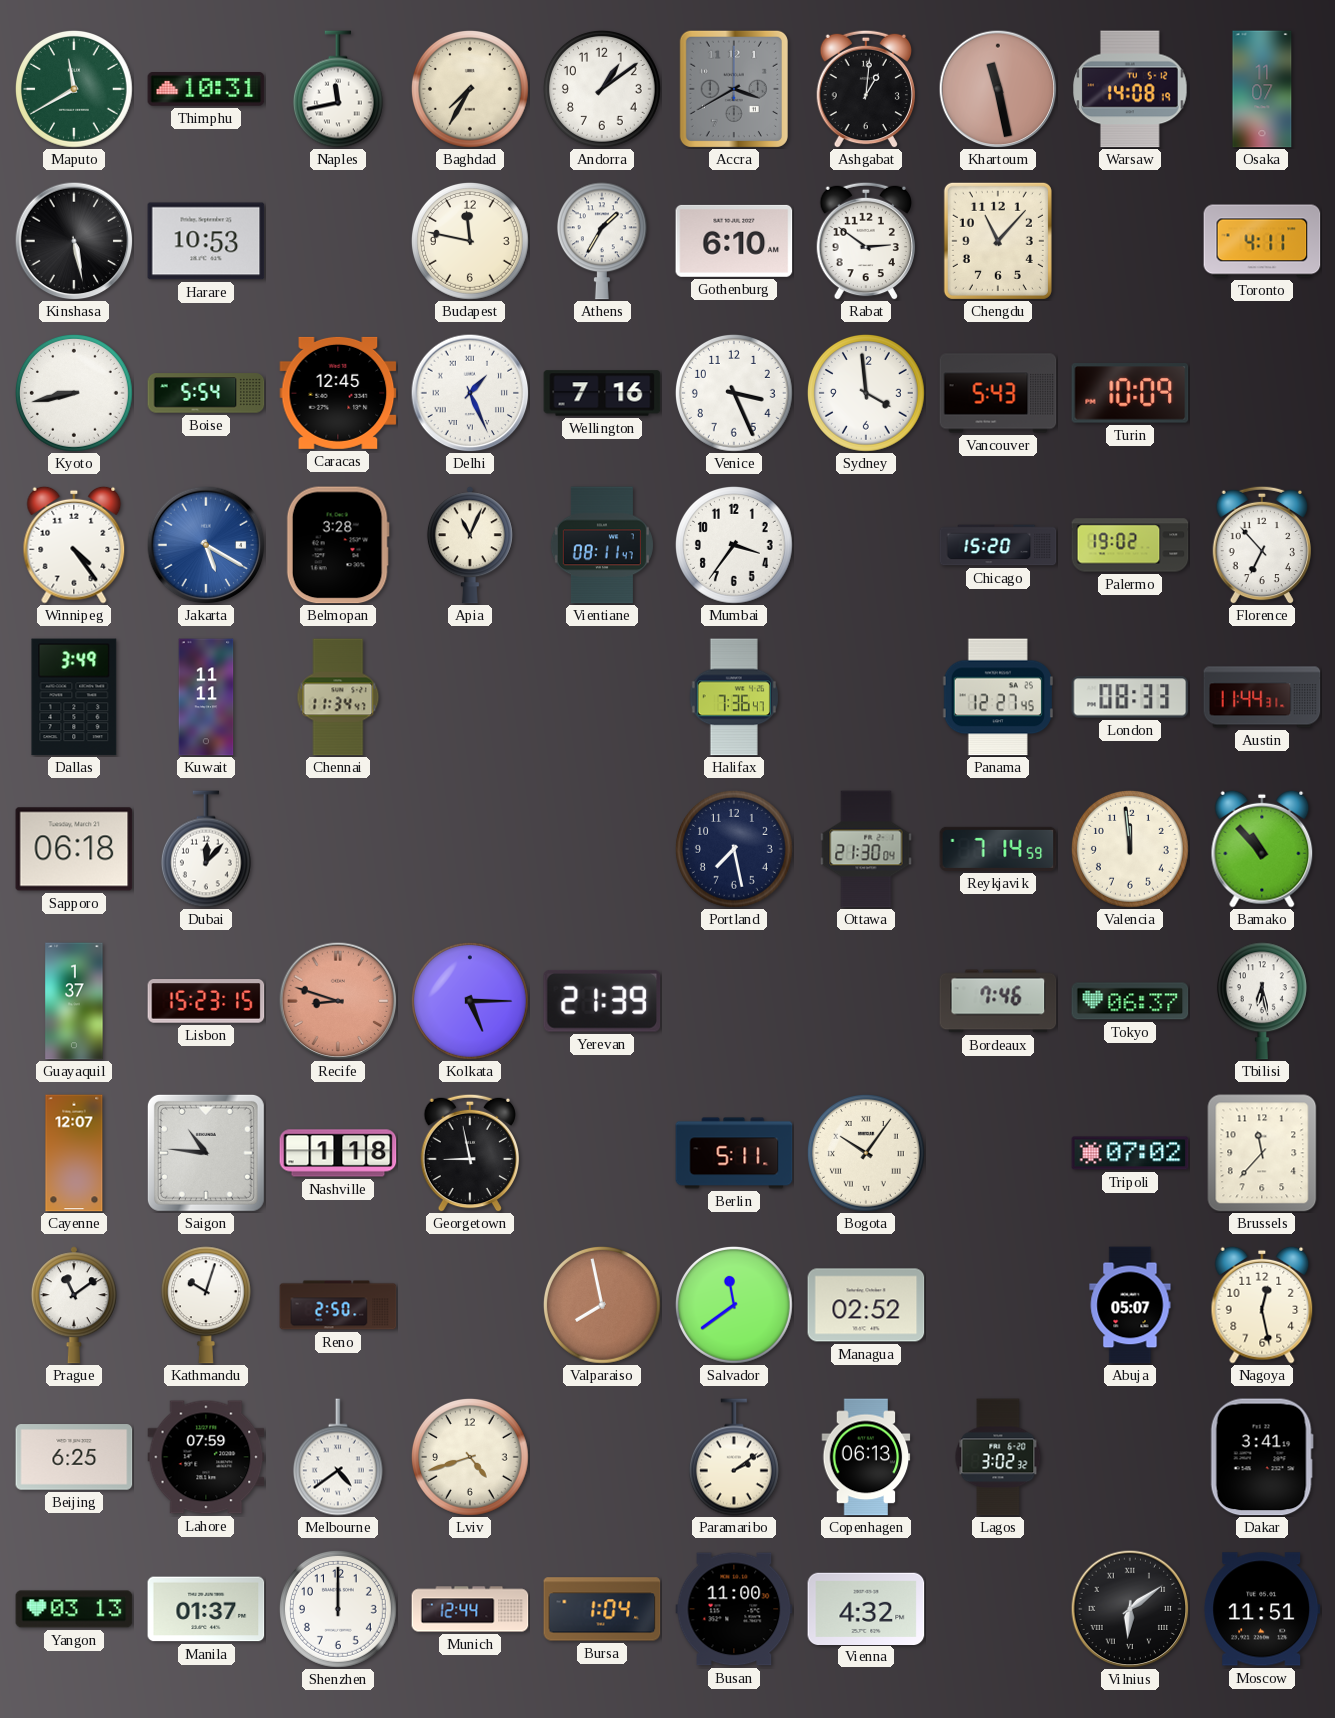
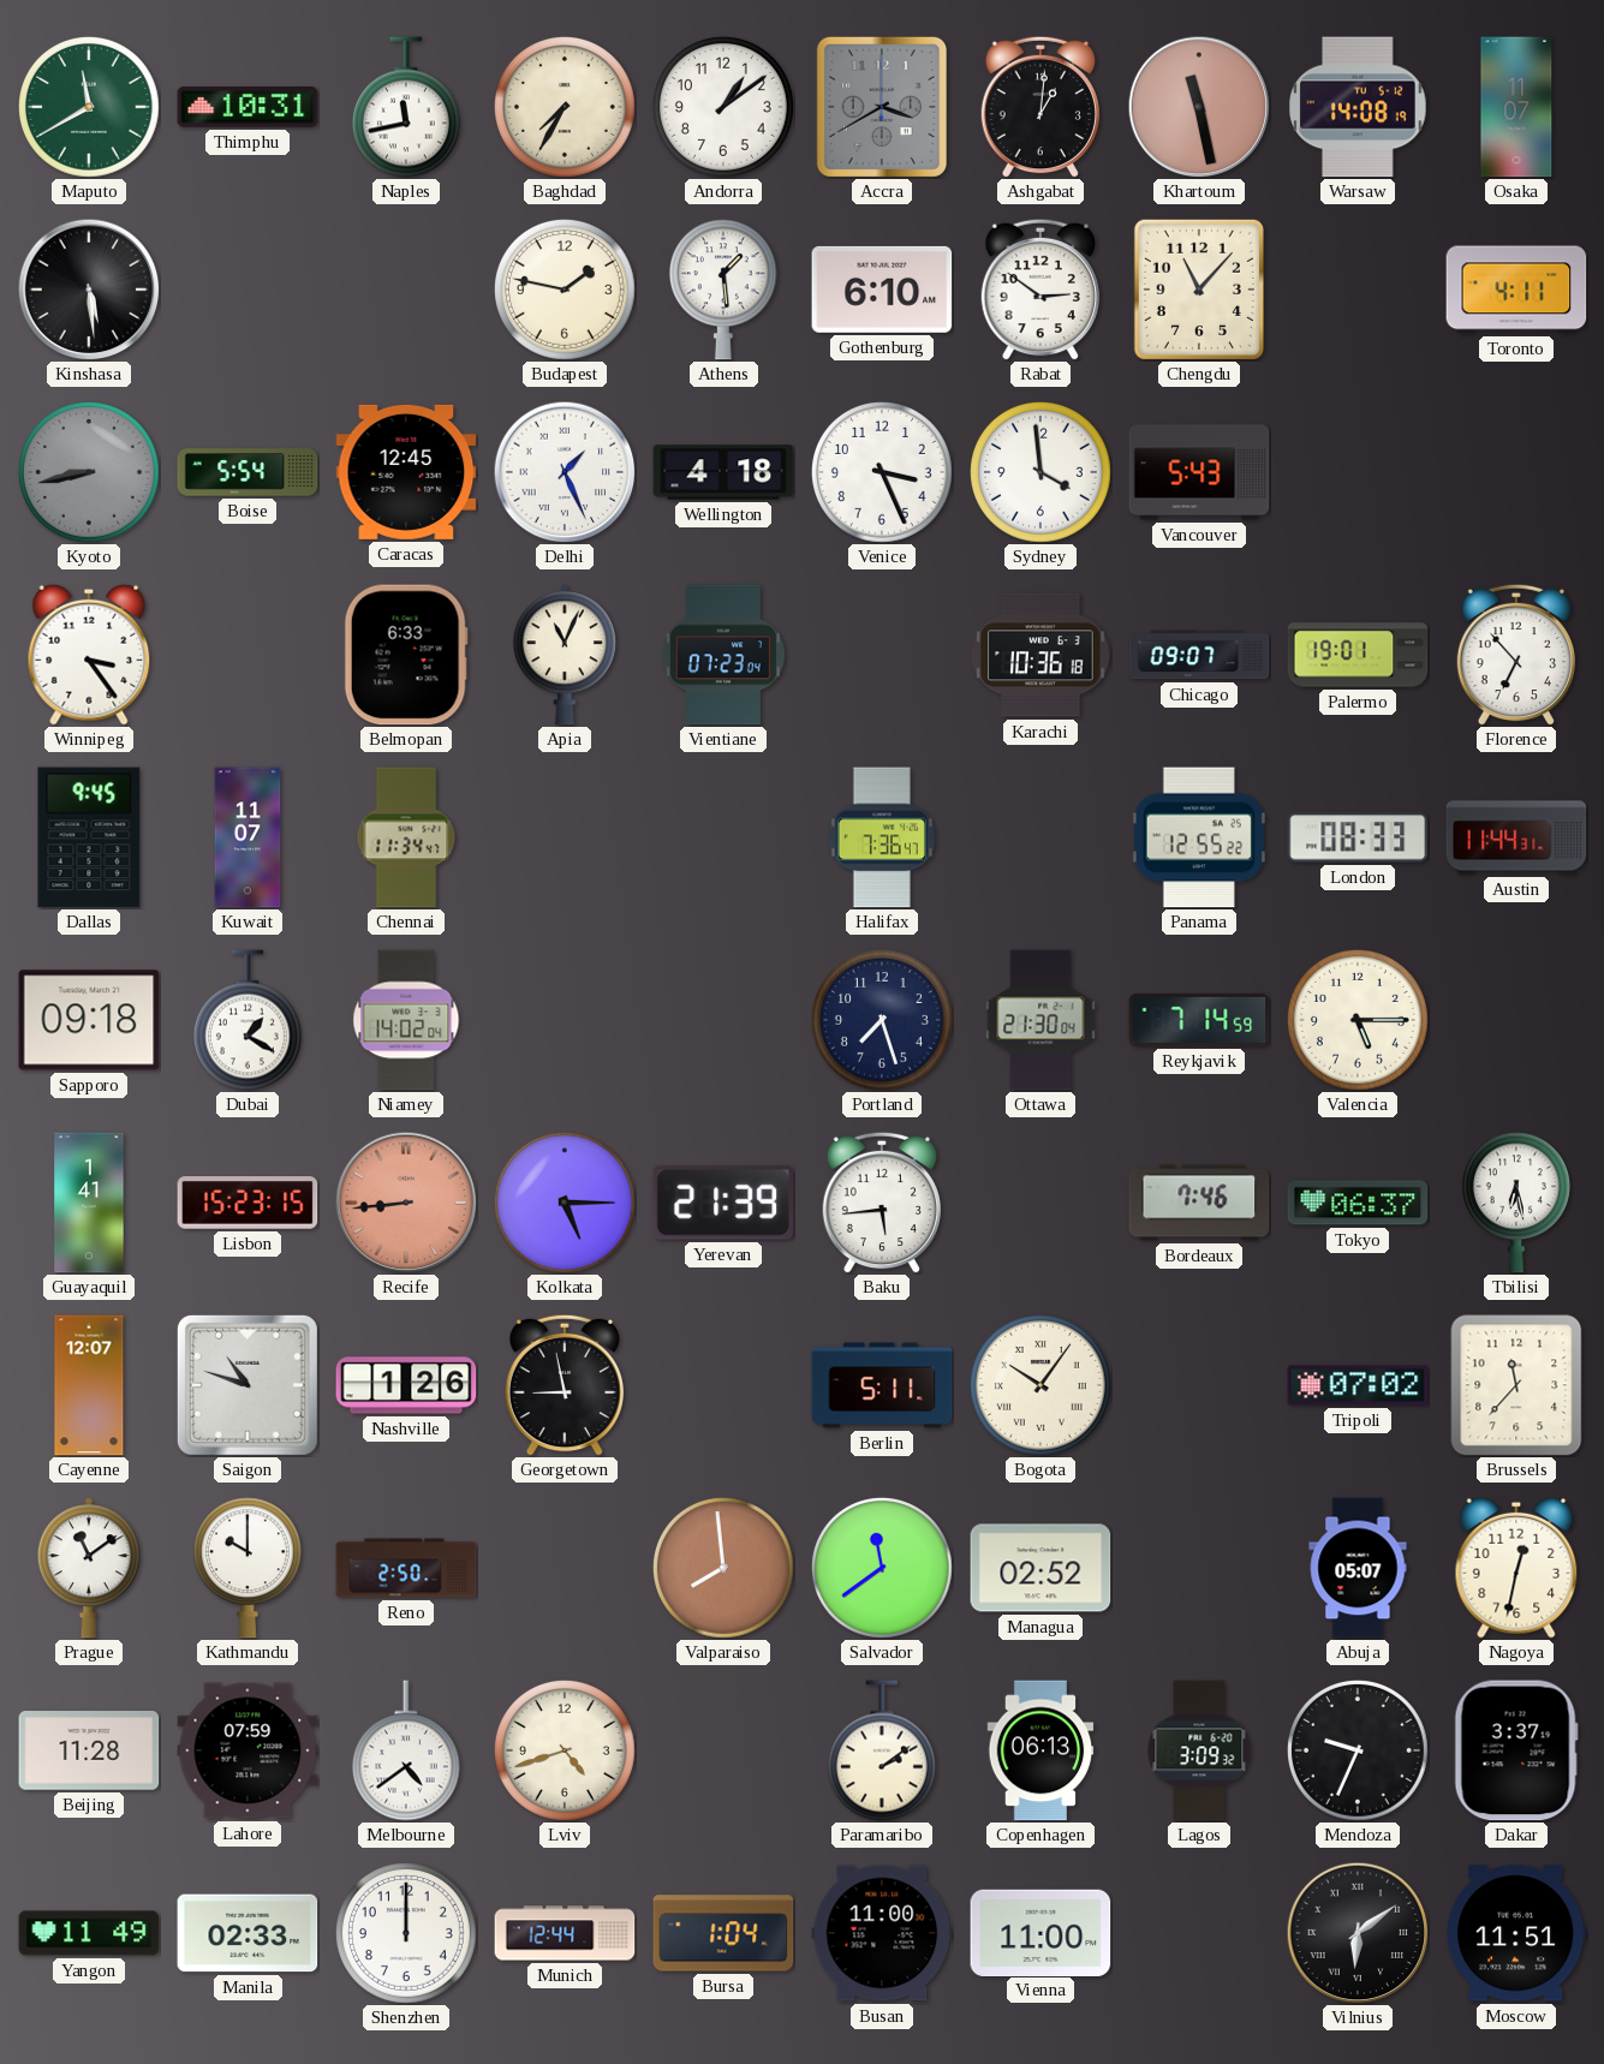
Kinshasa: 5:28 -> 5:29
Harare: 10:53 -> none
Budapest: 11:47 -> 1:47
Athens: 1:35 -> 1:29
Kyoto dial: white -> grey
Wellington: 7:16 -> 4:18
Turin: 10:09 -> none
Winnipeg: 4:24 -> 3:24
Jakarta: 5:20 -> none
Belmopan: 3:28 -> 6:33
Vientiane: 08:11 -> 07:23
Mumbai: 3:36 -> none
Karachi: none -> 10:36
Chicago: 15:20 -> 09:07
Palermo: 19:02 -> 19:01
Dallas: 3:49 -> 9:45
Kuwait: 11:11 -> 11:07
Panama: 12:27 -> 12:55
Sapporo: 06:18 -> 09:18
Dubai: 12:07 -> 1:20
Niamey: none -> 14:02
Portland: 7:28 -> 7:27
Valencia: 11:59 -> 5:15
Bamako: 10:53 -> none
Guayaquil: 1:37 -> 1:41
Recife: 8:48 -> 8:44
Baku: none -> 5:44
Saigon: 10:46 -> 10:48
Nashville: 1:18 -> 1:26
Kathmandu: 10:03 -> 10:00
Valparaiso: 7:58 -> 7:59
Nagoya: 12:28 -> 12:32
Beijing: 6:25 -> 11:28
Lagos: 3:02 -> 3:09
Mendoza: none -> 9:34
Dakar: 3:41 -> 3:37
Yangon: 03:13 -> 11:49
Manila: 01:37 -> 02:33
Vienna: 4:32 -> 11:00
